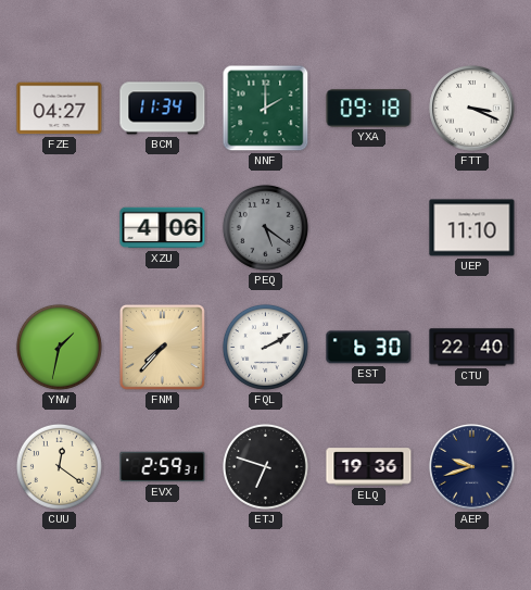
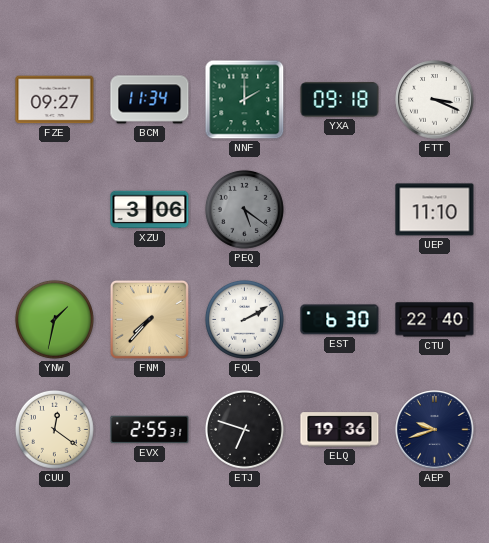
FZE: 04:27 -> 09:27
XZU: 4:06 -> 3:06
EVX: 2:59 -> 2:55
